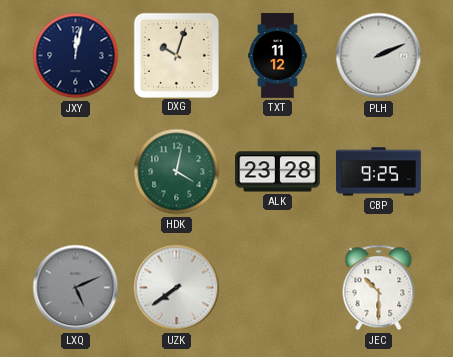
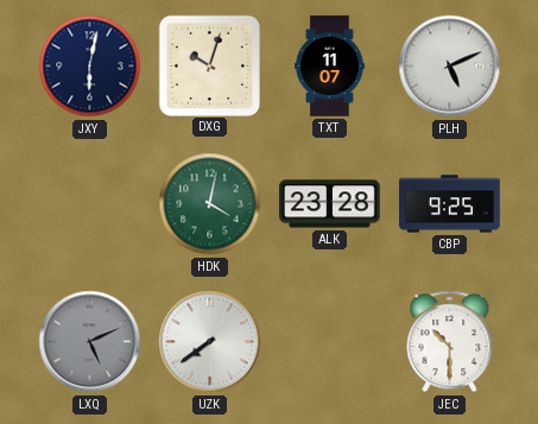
JXY: 12:02 -> 6:02
TXT: 11:12 -> 11:07
PLH: 2:11 -> 5:11
